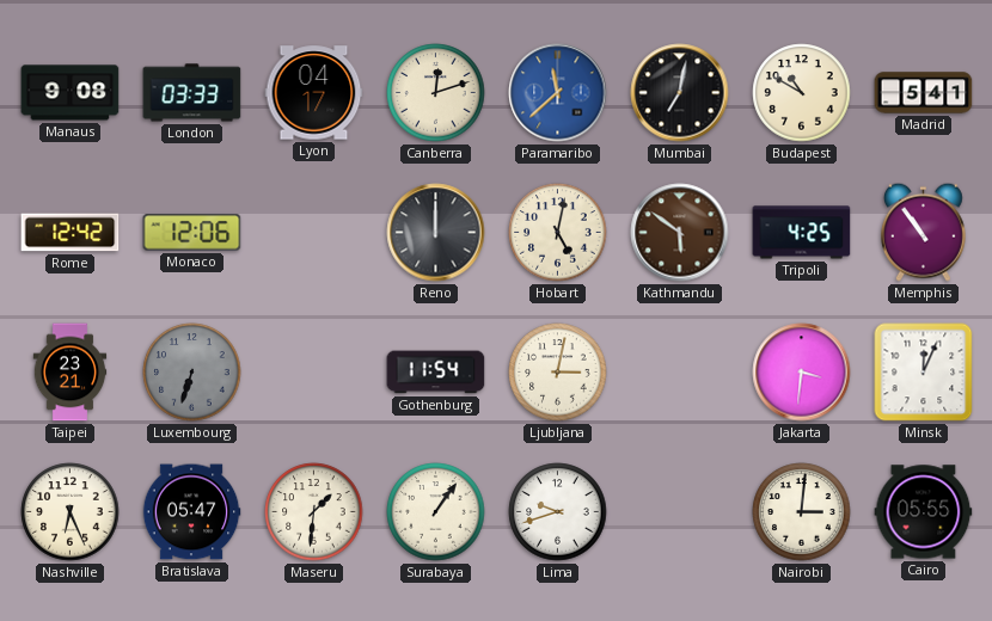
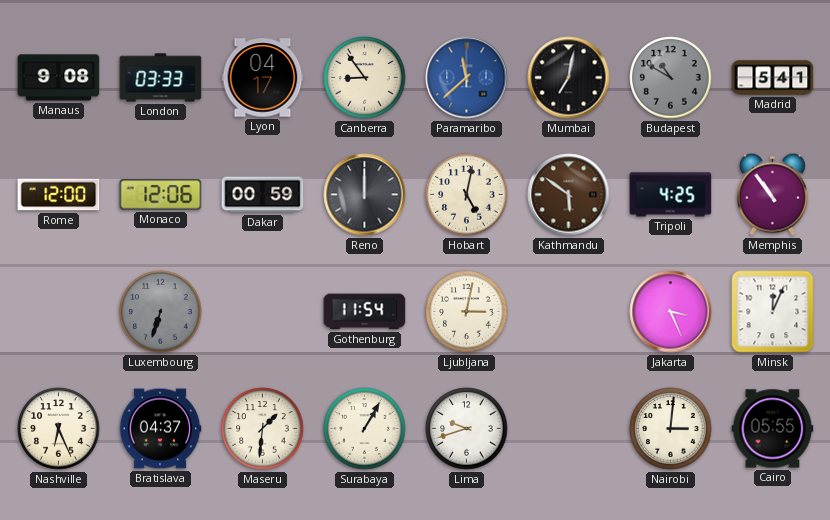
Canberra: 12:12 -> 8:54
Budapest dial: cream -> grey
Rome: 12:42 -> 12:00
Dakar: none -> 00:59
Taipei: 23:21 -> none
Jakarta: 3:31 -> 3:26
Bratislava: 05:47 -> 04:37
Surabaya: 1:06 -> 1:05
